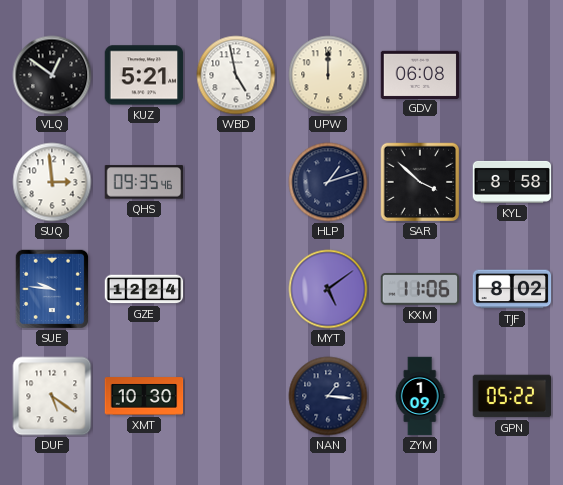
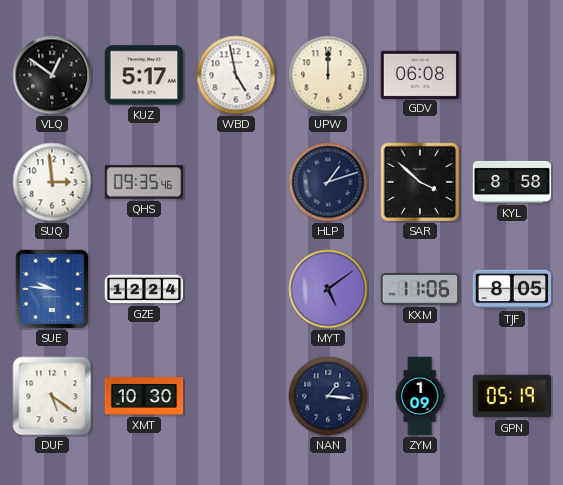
KUZ: 5:21 -> 5:17
TJF: 8:02 -> 8:05
GPN: 05:22 -> 05:19
